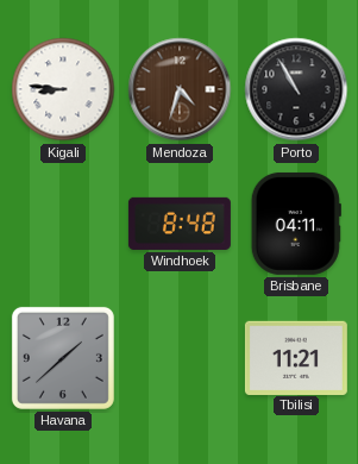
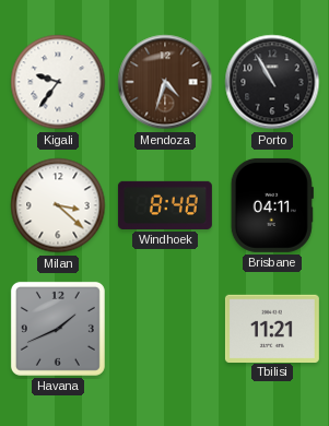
Kigali: 8:46 -> 9:36
Milan: none -> 3:22
Havana: 1:38 -> 1:41
